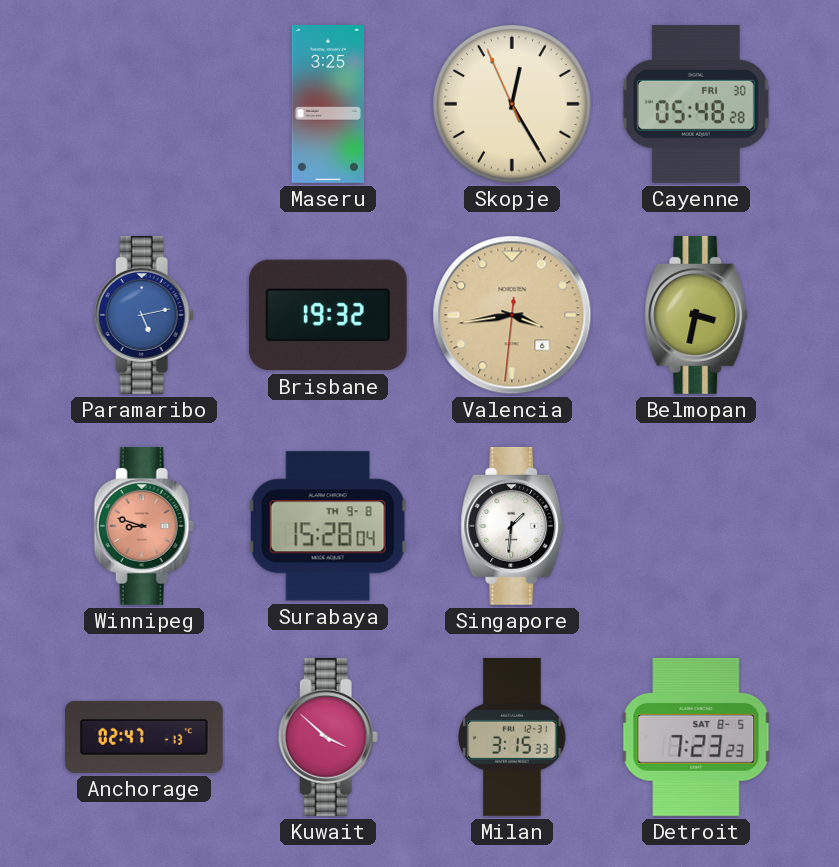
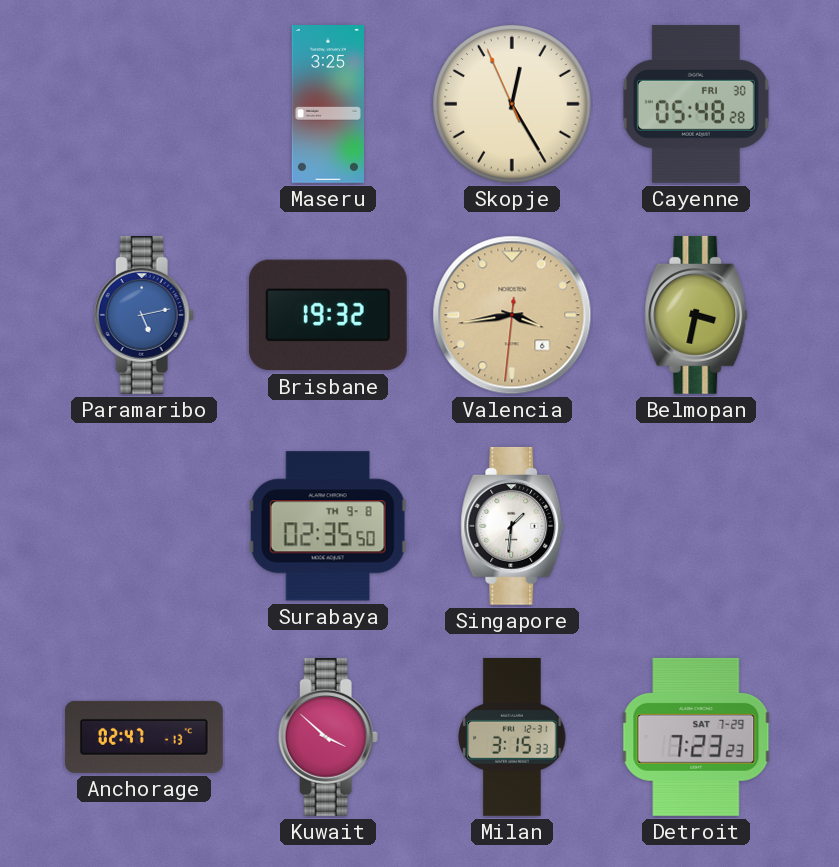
Winnipeg: 8:48 -> none
Surabaya: 15:28 -> 02:35
Detroit date: SAT 8-5 -> SAT 7-29
